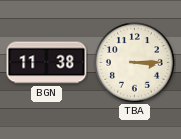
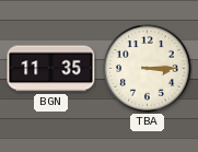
BGN: 11:38 -> 11:35
